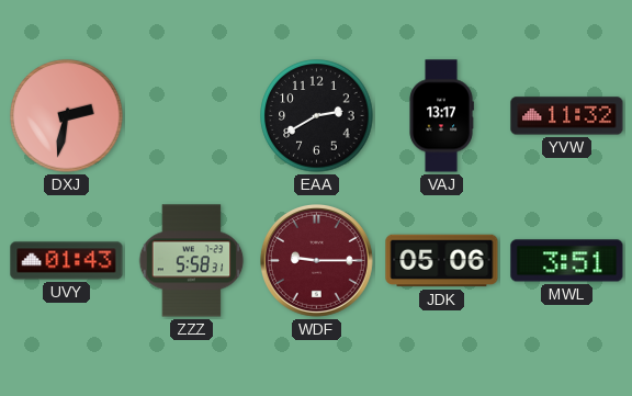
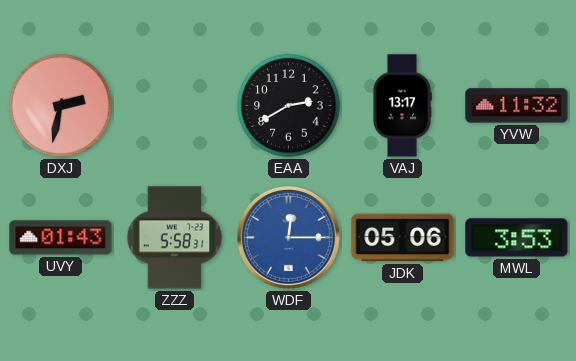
WDF: 9:15 -> 12:15
WDF dial: burgundy -> blue
MWL: 3:51 -> 3:53
